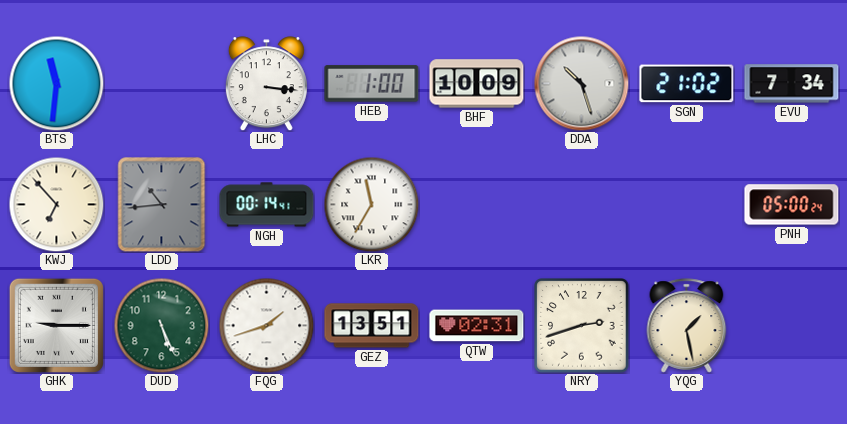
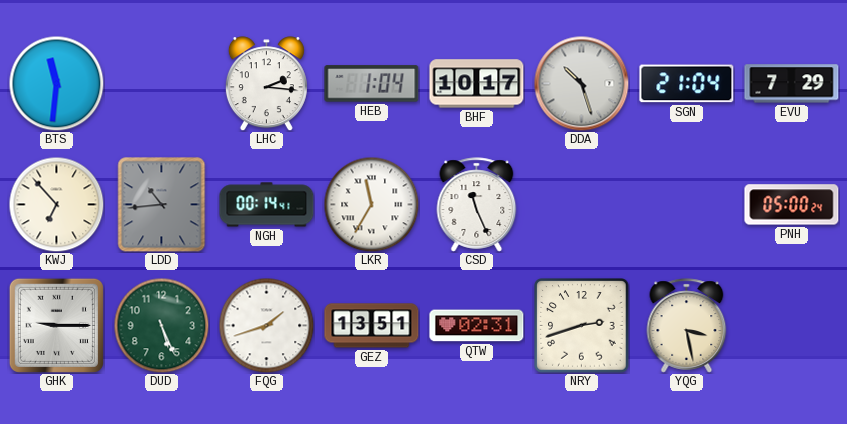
LHC: 3:16 -> 2:16
HEB: 1:00 -> 1:04
BHF: 10:09 -> 10:17
SGN: 21:02 -> 21:04
EVU: 7:34 -> 7:29
CSD: none -> 11:26
YQG: 1:28 -> 3:28
